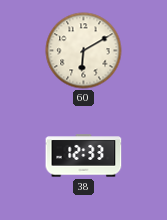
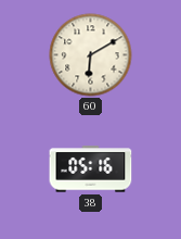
38: 12:33 -> 05:16
